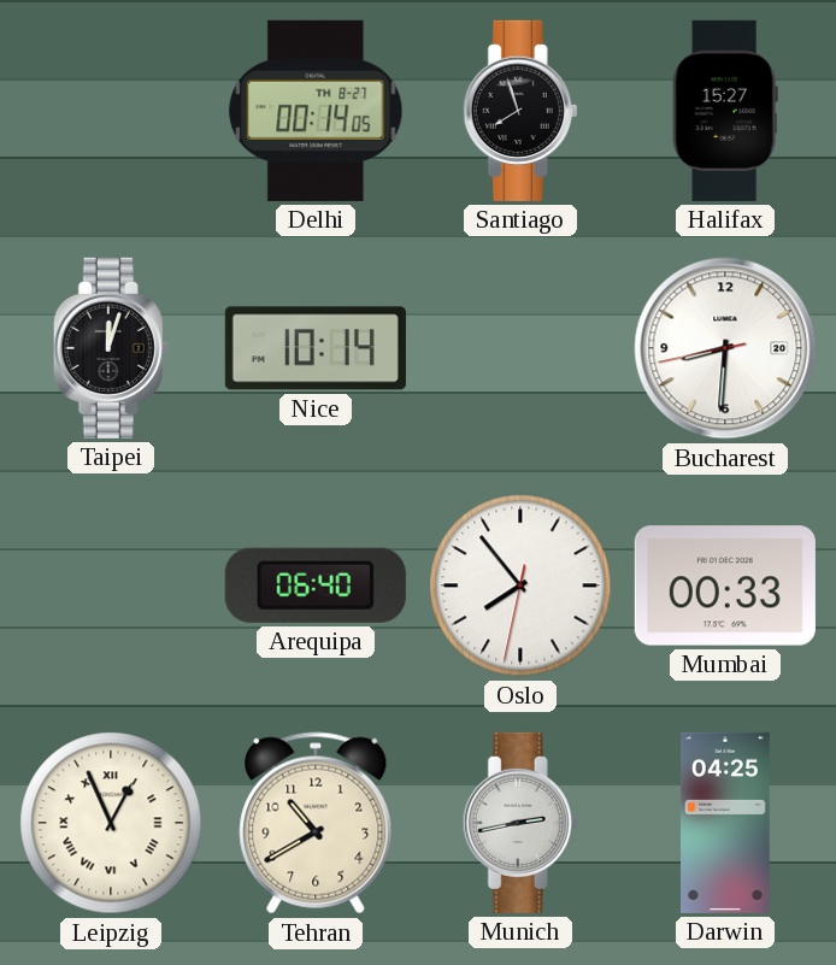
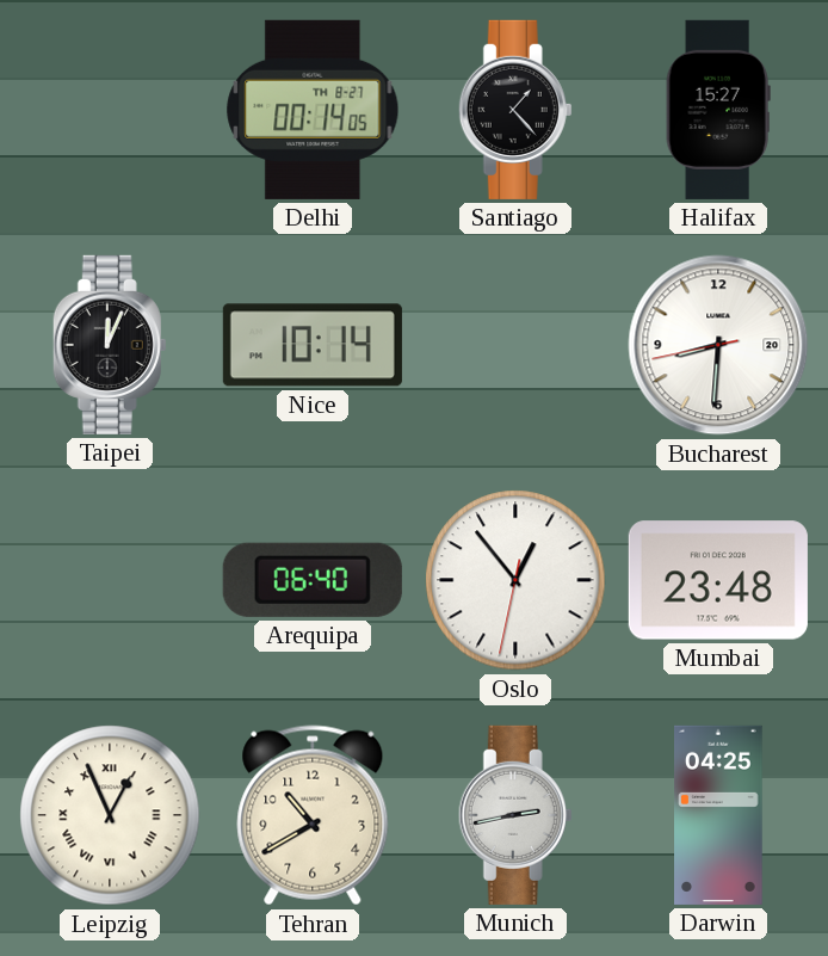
Santiago: 7:57 -> 1:23
Taipei: 12:03 -> 12:04
Oslo: 7:53 -> 12:53
Mumbai: 00:33 -> 23:48
